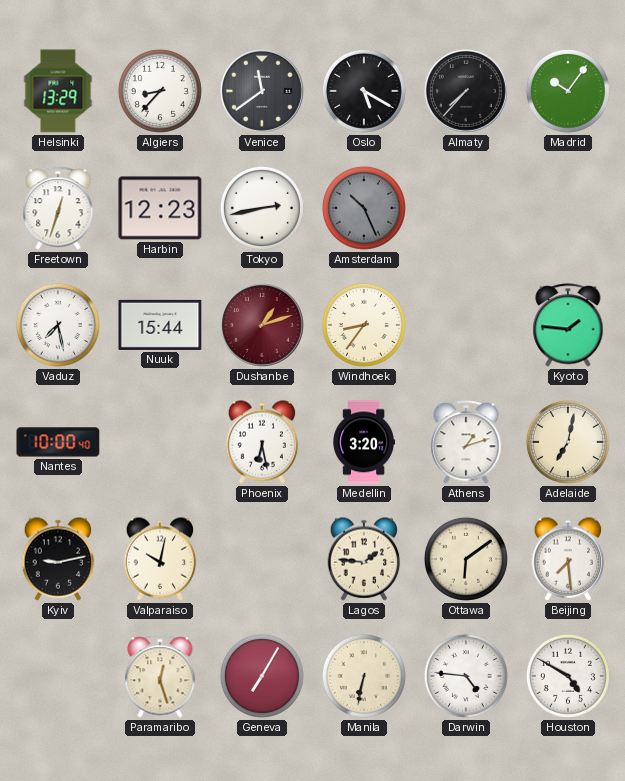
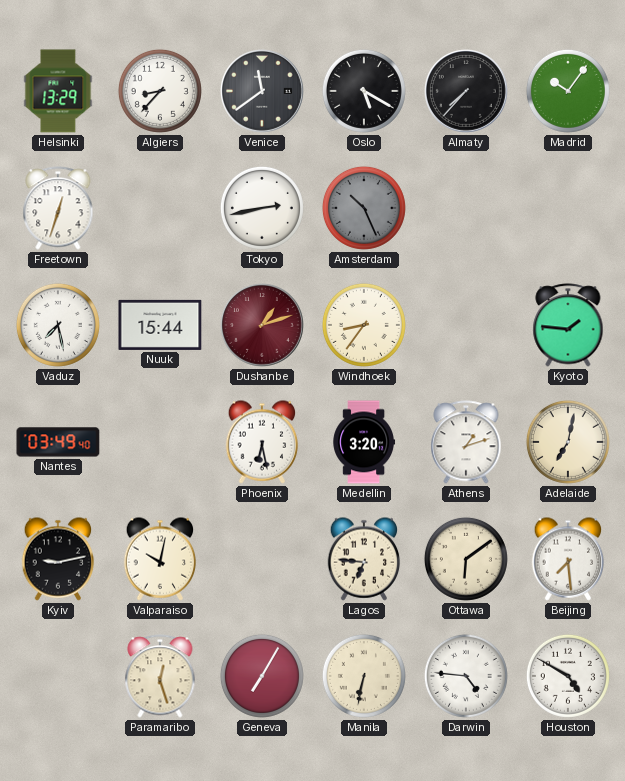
Harbin: 12:23 -> none
Nantes: 10:00 -> 03:49
Lagos: 1:46 -> 6:46
